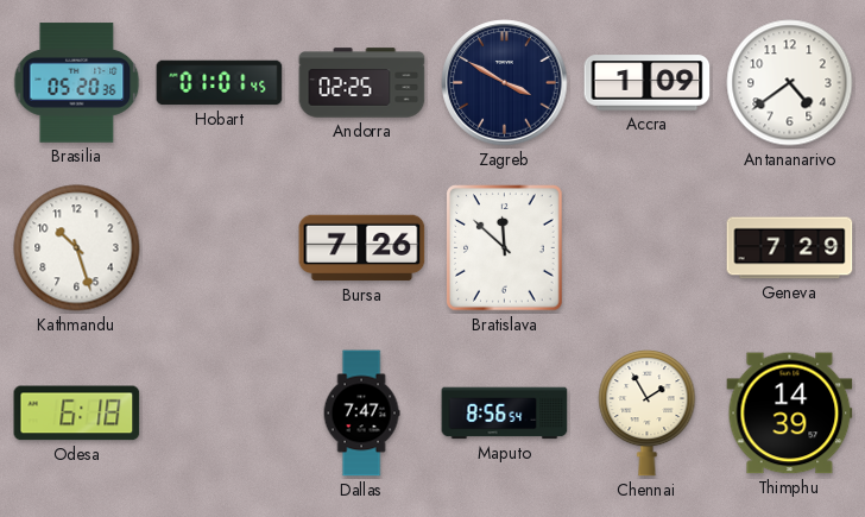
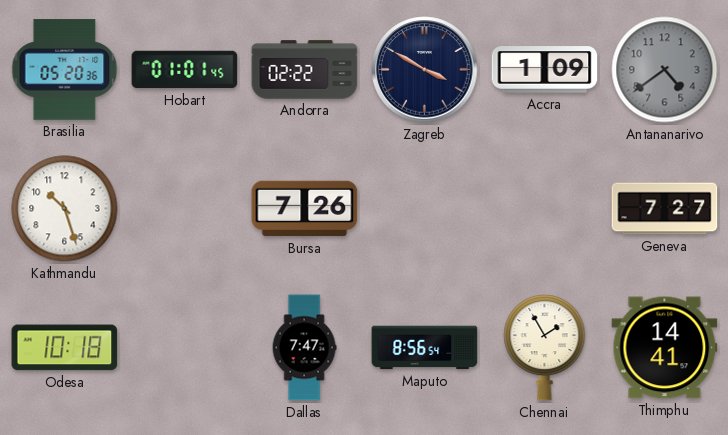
Andorra: 02:25 -> 02:22
Antananarivo dial: white -> grey
Bratislava: 11:52 -> none
Geneva: 7:29 -> 7:27
Odesa: 6:18 -> 10:18
Thimphu: 14:39 -> 14:41
